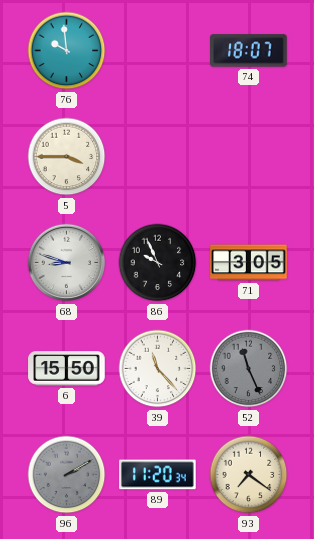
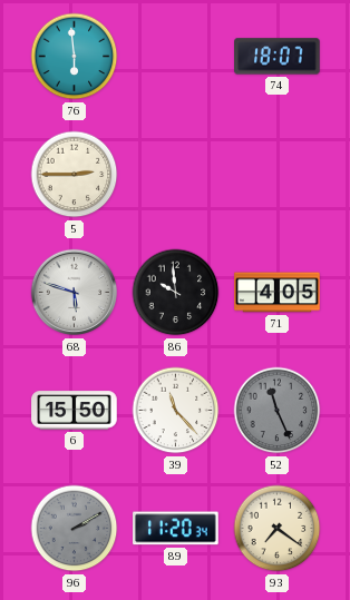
76: 9:59 -> 5:59
5: 3:45 -> 2:45
68: 8:48 -> 5:48
86: 9:56 -> 9:59
71: 3:05 -> 4:05
